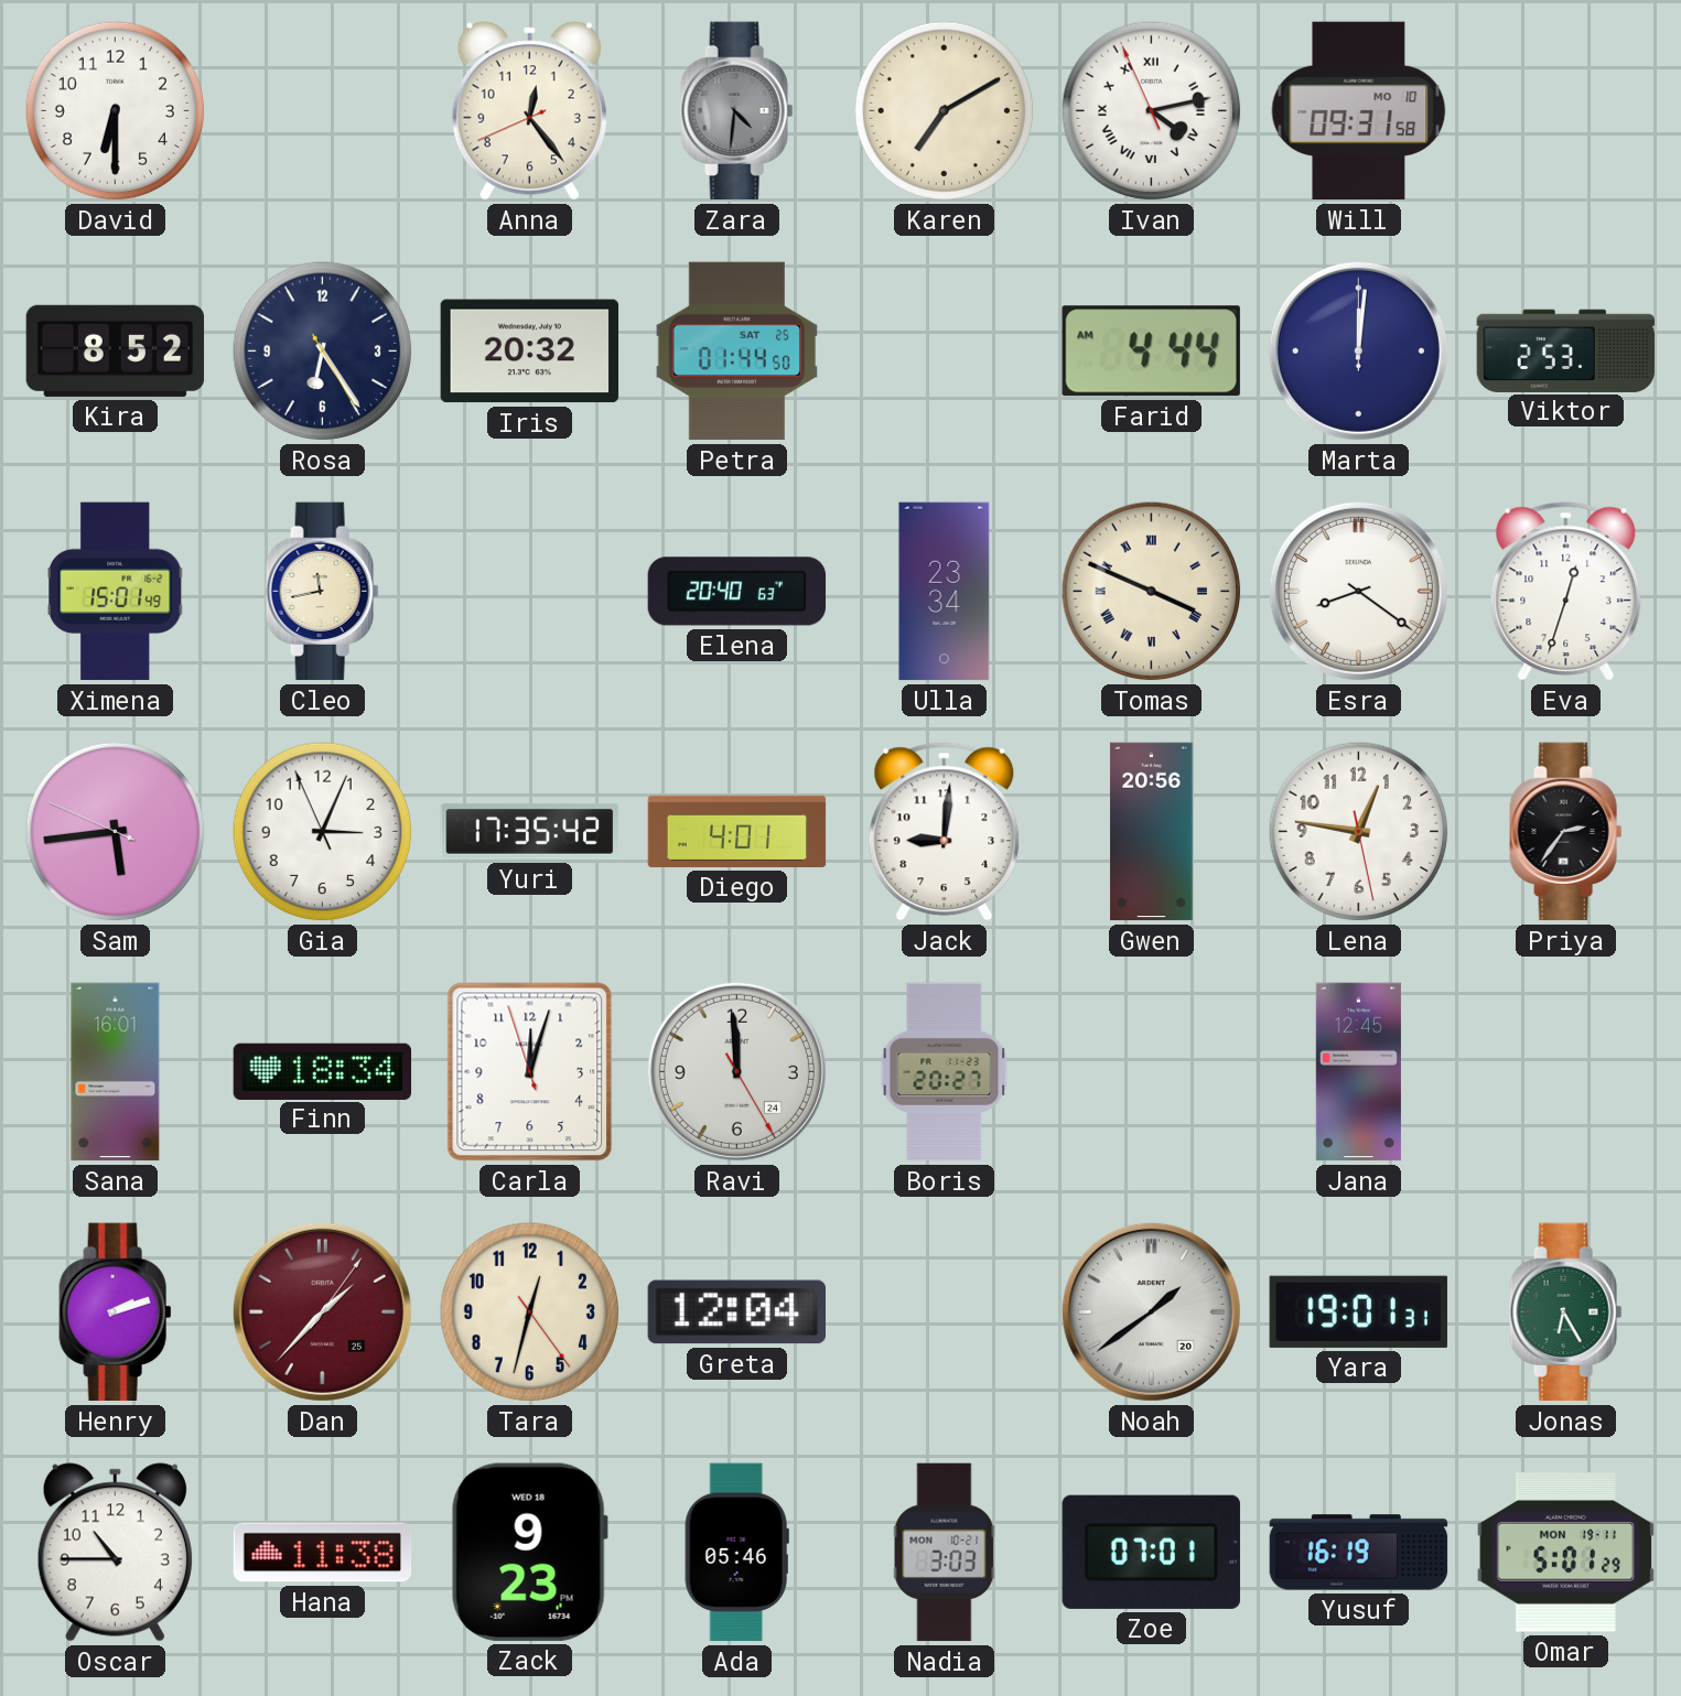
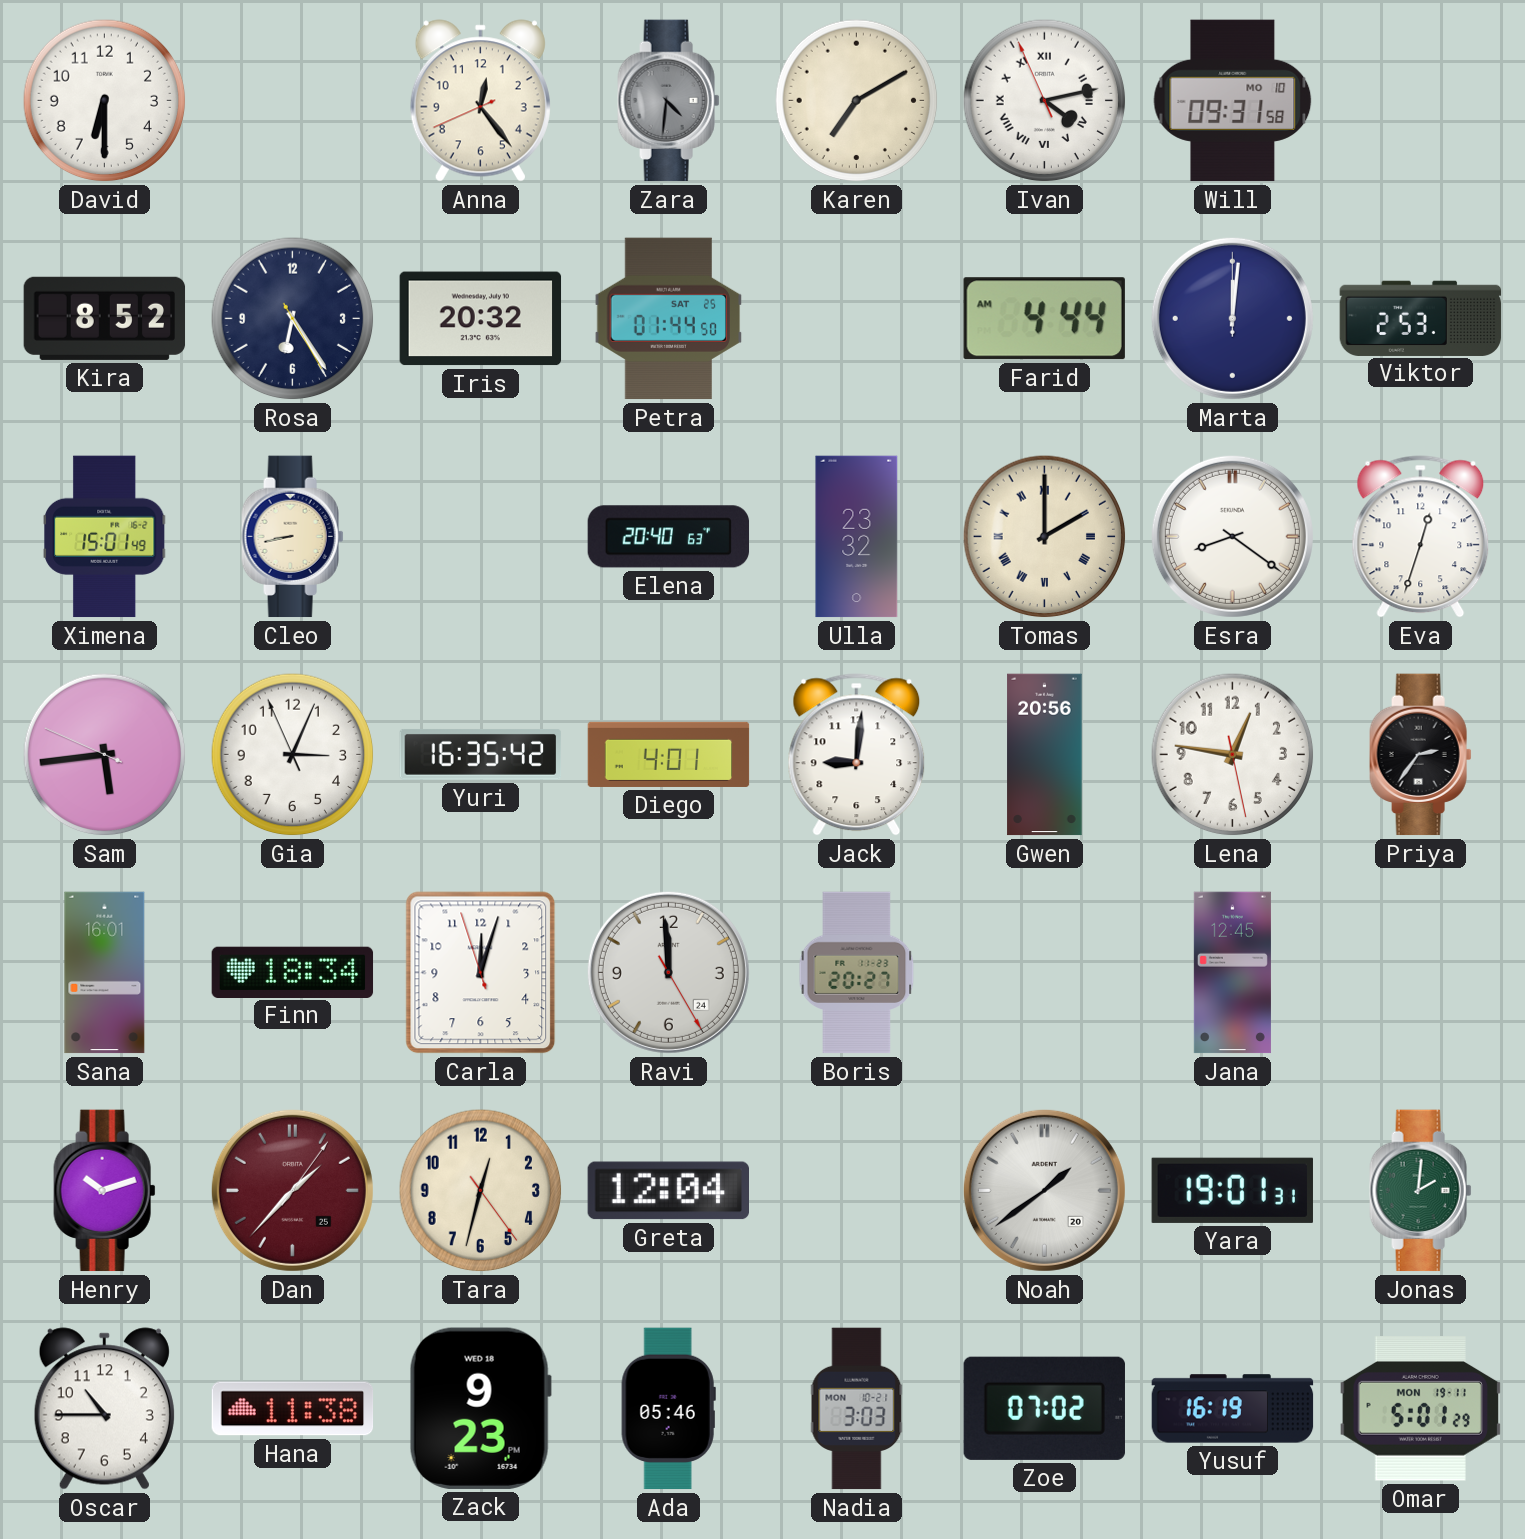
Cleo: 11:43 -> 8:43
Ulla: 23:34 -> 23:32
Tomas: 3:49 -> 2:00
Yuri: 17:35 -> 16:35
Henry: 2:12 -> 10:12
Jonas: 6:25 -> 2:01
Zoe: 07:01 -> 07:02
